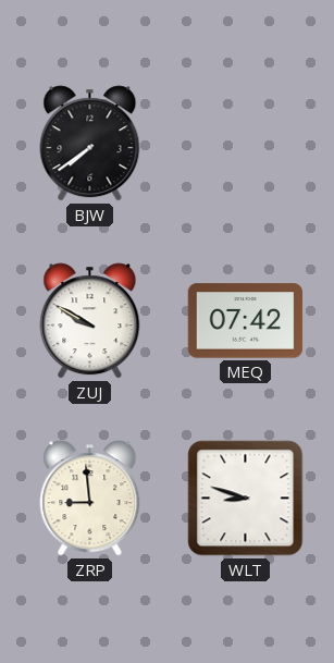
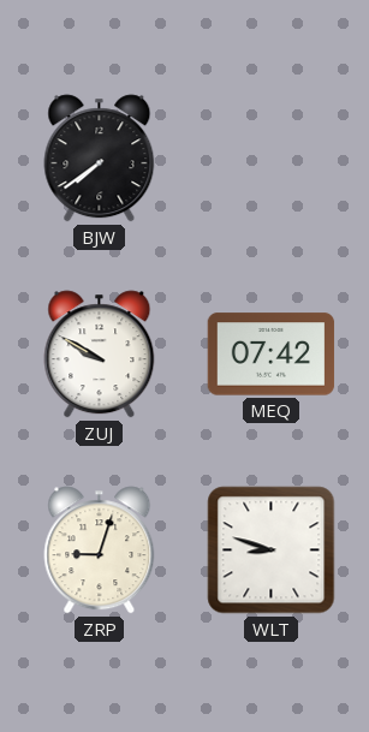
ZRP: 8:59 -> 9:03
